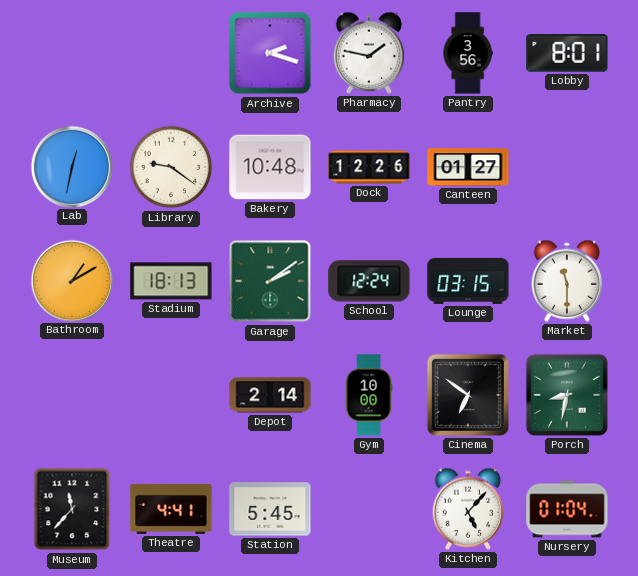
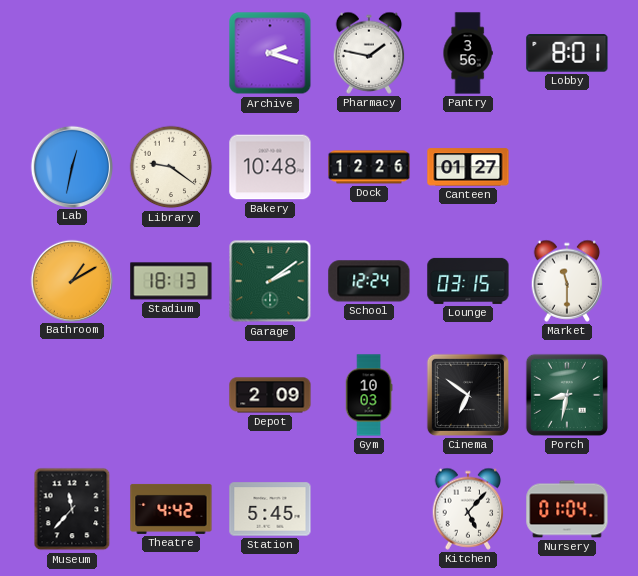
Depot: 2:14 -> 2:09
Gym: 10:00 -> 10:03
Theatre: 4:41 -> 4:42
